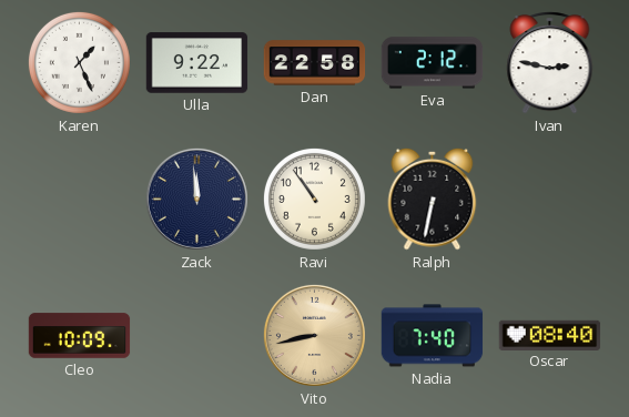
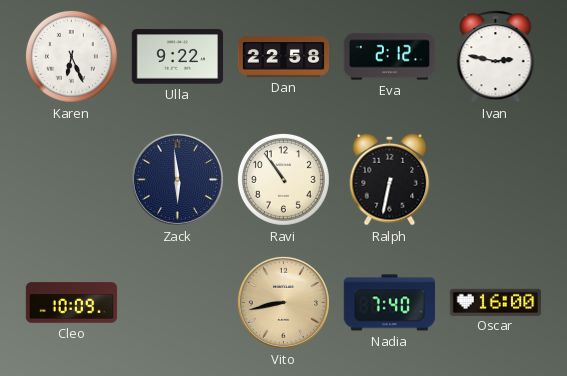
Karen: 1:26 -> 6:26
Zack: 11:59 -> 5:59
Oscar: 08:40 -> 16:00
